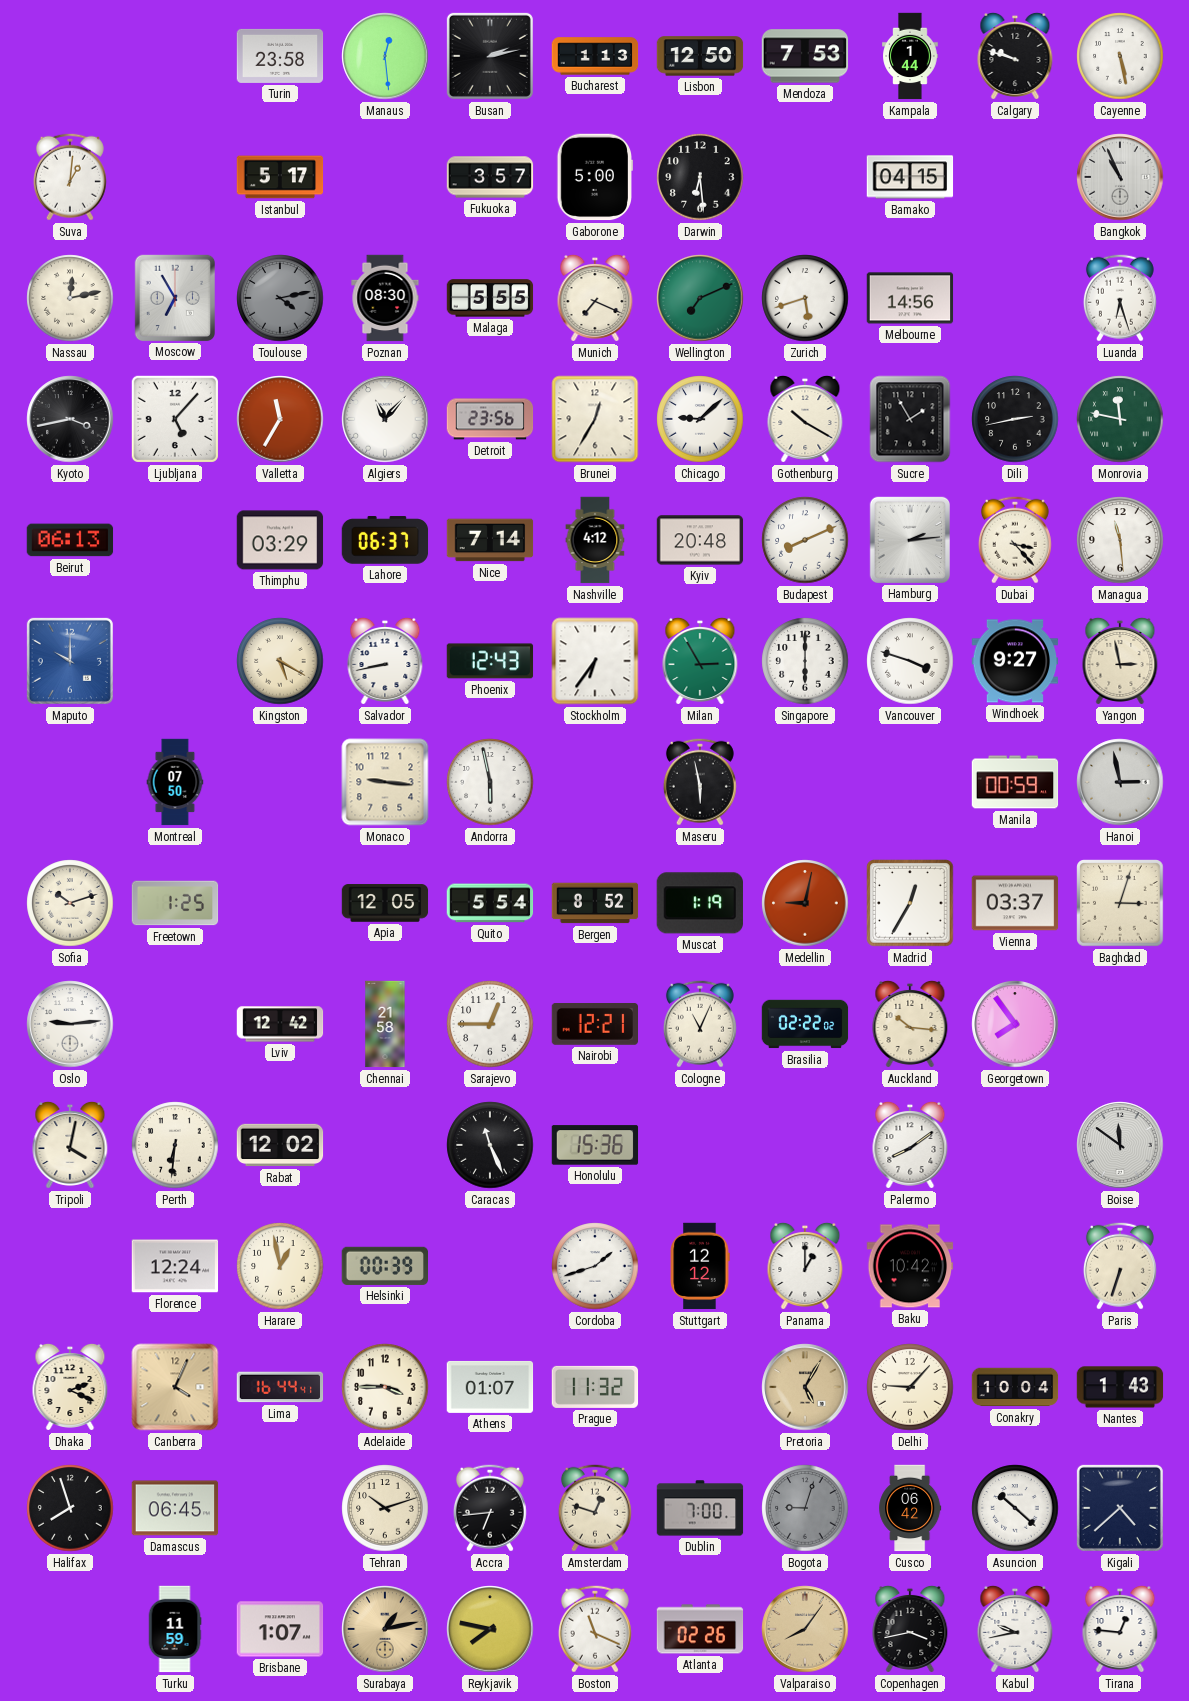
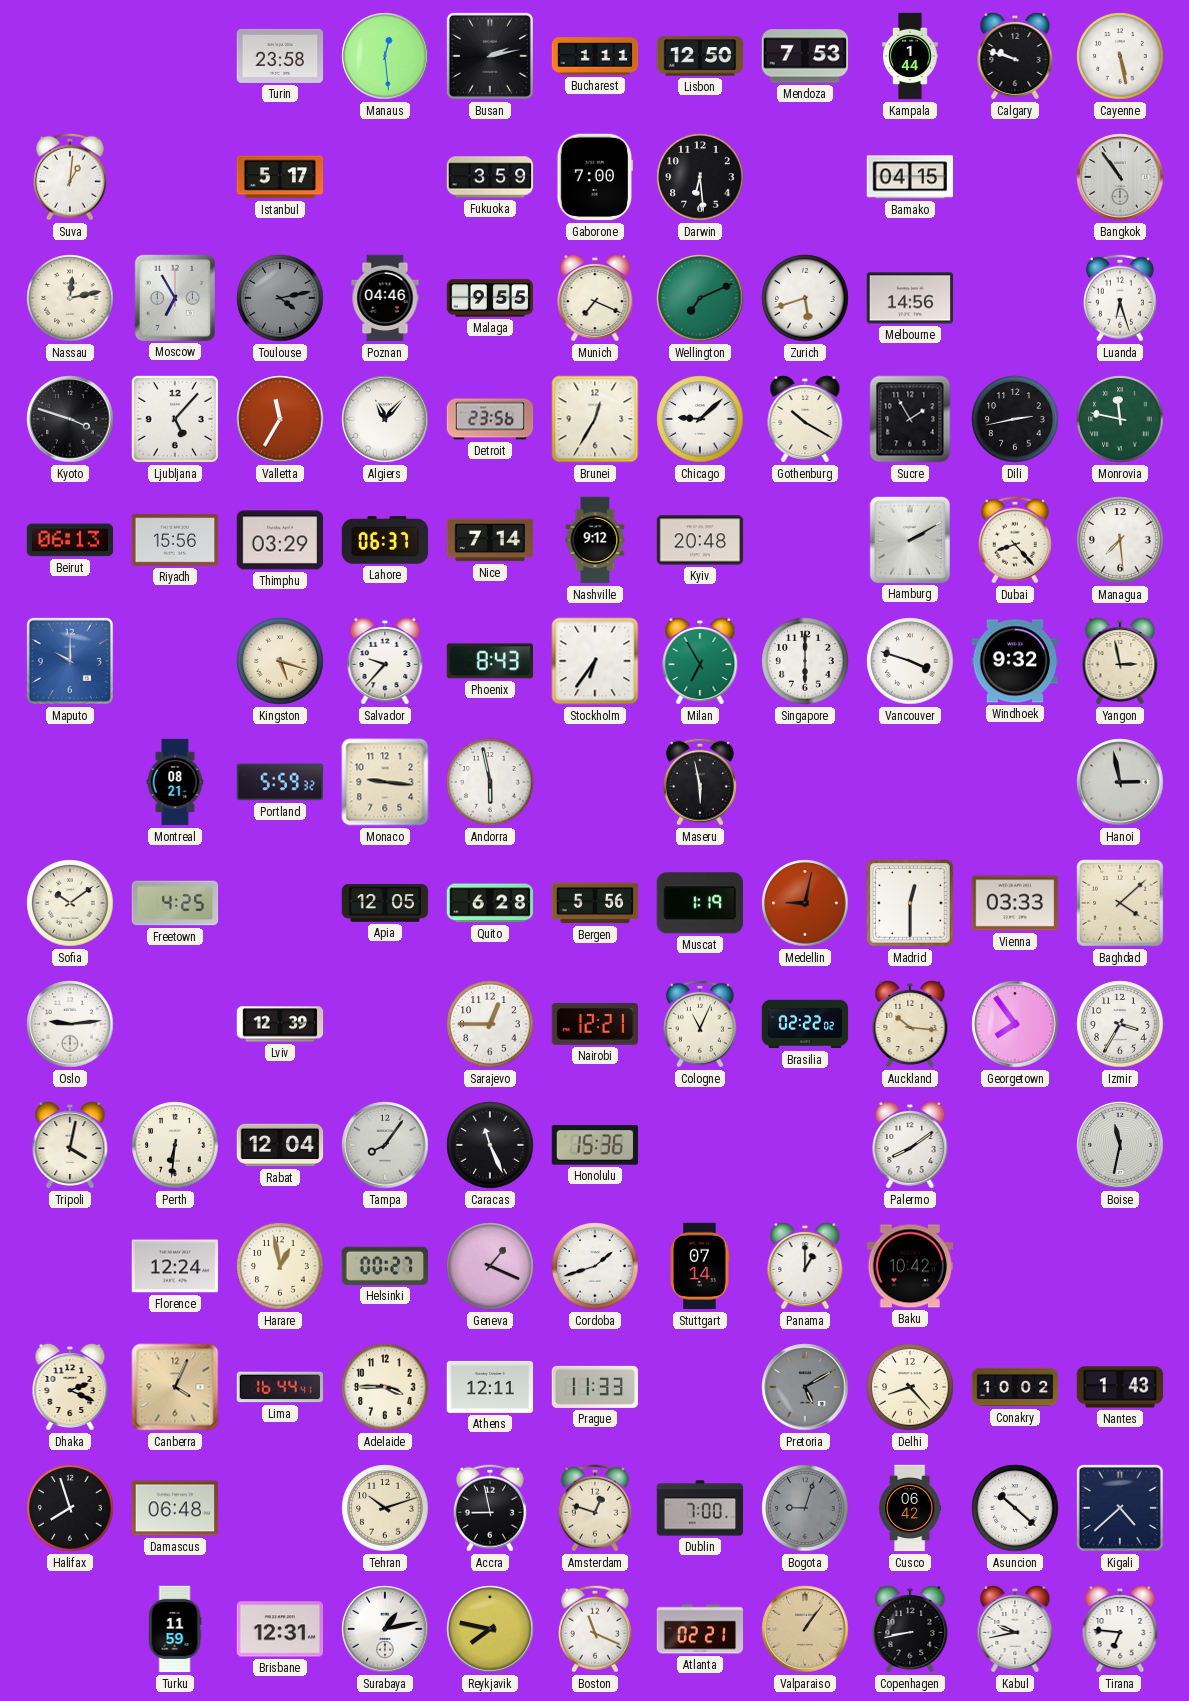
Bucharest: 1:13 -> 1:11
Fukuoka: 3:57 -> 3:59
Gaborone: 5:00 -> 7:00
Bangkok: 10:56 -> 10:54
Poznan: 08:30 -> 04:46
Malaga: 5:55 -> 9:55
Kyoto: 3:43 -> 3:48
Riyadh: none -> 15:56
Nashville: 4:12 -> 9:12
Budapest: 8:11 -> none
Hamburg: 2:14 -> 2:10
Dubai: 3:23 -> 8:23
Managua: 11:29 -> 7:29
Kingston: 5:20 -> 5:18
Salvador: 8:43 -> 9:37
Phoenix: 12:43 -> 8:43
Milan: 2:55 -> 6:55
Windhoek: 9:27 -> 9:32
Montreal: 07:50 -> 08:21
Portland: none -> 5:59
Manila: 00:59 -> none
Sofia: 10:12 -> 10:09
Freetown: 1:25 -> 4:25
Quito: 5:54 -> 6:28
Bergen: 8:52 -> 5:56
Madrid: 12:35 -> 12:30
Vienna: 03:37 -> 03:33
Baghdad: 3:03 -> 4:08
Lviv: 12:42 -> 12:39
Chennai: 21:58 -> none
Izmir: none -> 3:35
Rabat: 12:02 -> 12:04
Tampa: none -> 8:06
Boise: 11:51 -> 11:32
Helsinki: 00:39 -> 00:27
Geneva: none -> 1:19
Stuttgart: 12:12 -> 07:14
Paris: 6:33 -> none
Athens: 01:07 -> 12:11
Prague: 11:32 -> 11:33
Pretoria: 5:05 -> 5:10
Pretoria dial: champagne -> grey
Delhi: 9:07 -> 8:23
Conakry: 10:04 -> 10:02
Damascus: 06:45 -> 06:48
Accra: 6:44 -> 8:58
Brisbane: 1:07 -> 12:31
Surabaya dial: champagne -> white
Atlanta: 02:26 -> 02:21
Valparaiso: 8:06 -> 1:06
Copenhagen: 3:43 -> 8:43
Tirana: 12:46 -> 6:46
